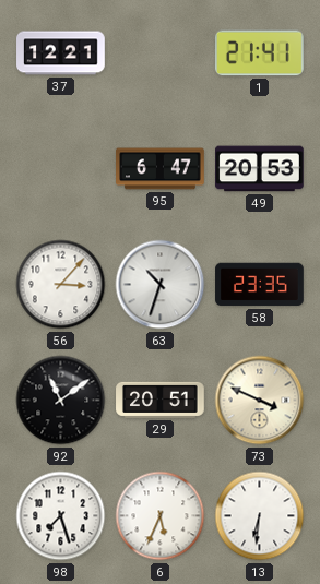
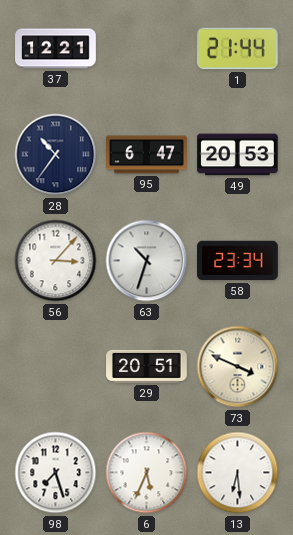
1: 21:41 -> 21:44
28: none -> 10:36
58: 23:35 -> 23:34
92: 11:09 -> none
13: 6:31 -> 6:29
